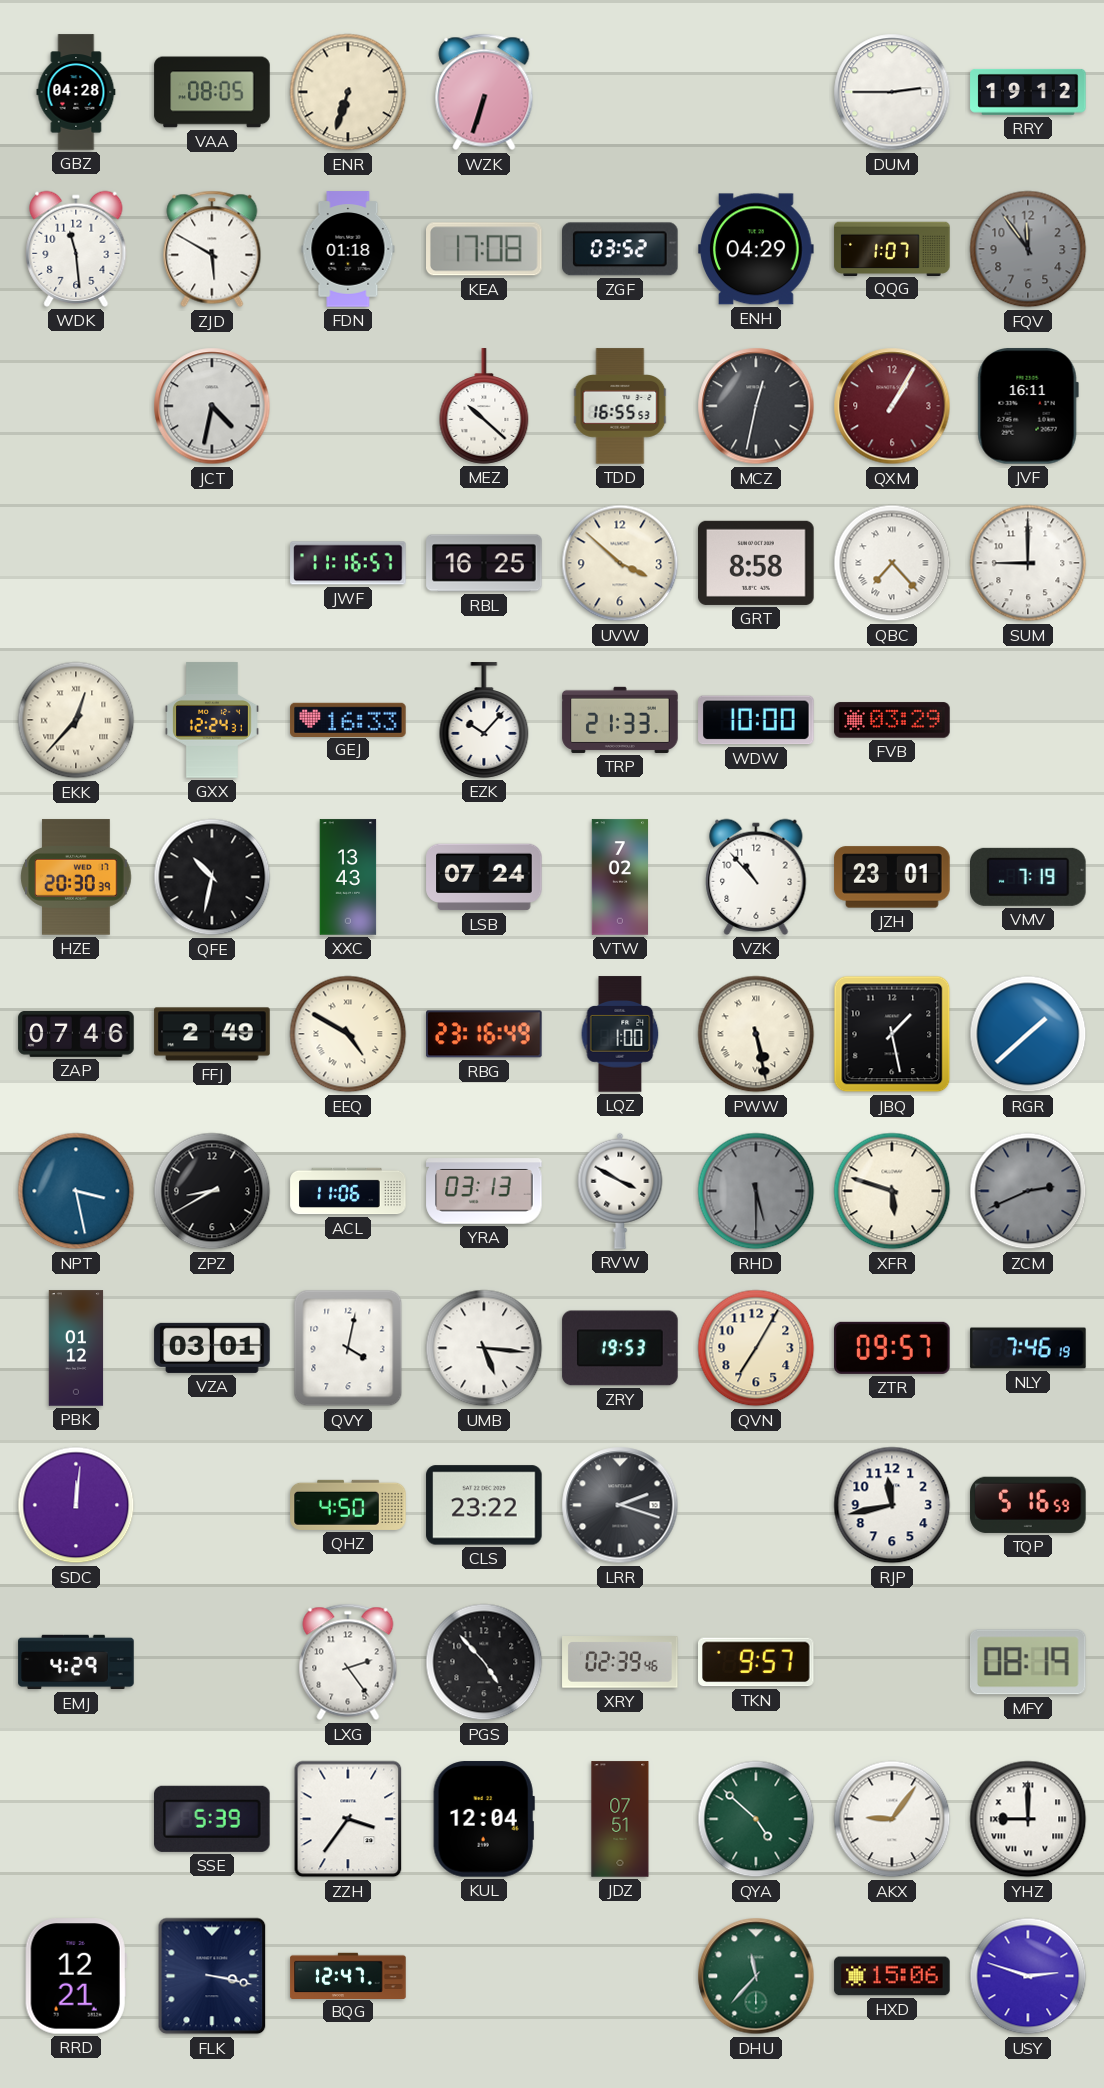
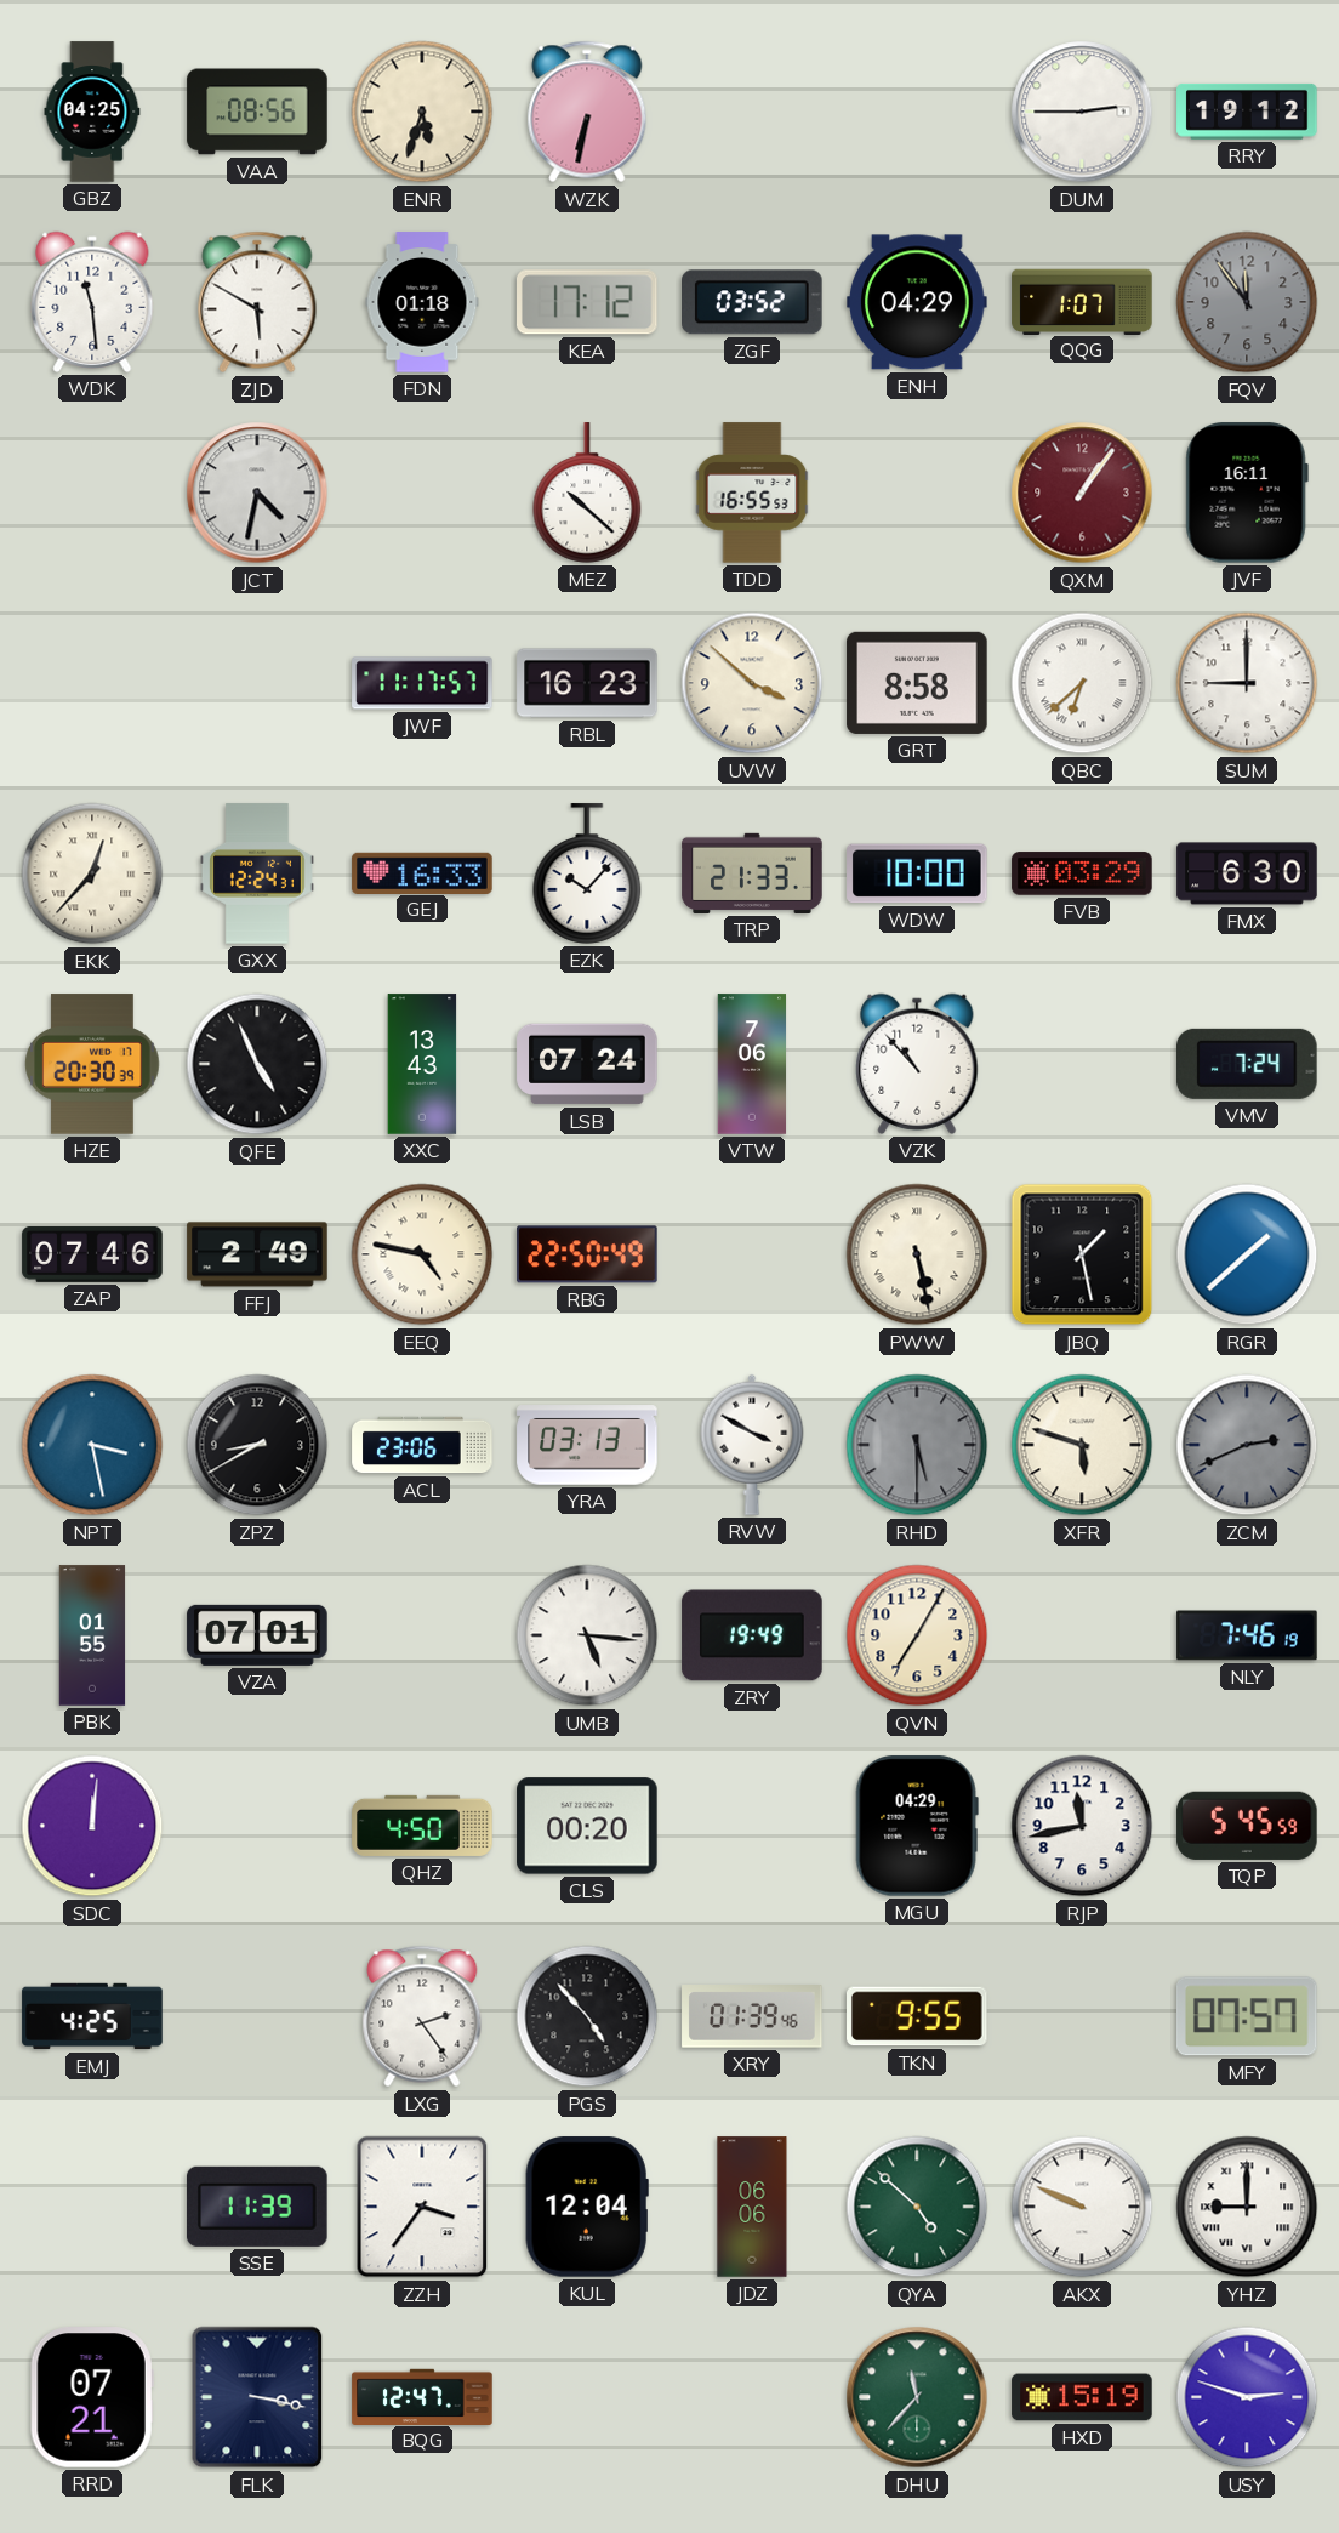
GBZ: 04:28 -> 04:25
VAA: 08:05 -> 08:56
ENR: 6:33 -> 5:33
WZK: 6:33 -> 6:32
KEA: 17:08 -> 17:12
MCZ: 12:32 -> none
QXM: 1:05 -> 1:06
JWF: 11:16 -> 11:17
RBL: 16:25 -> 16:23
QBC: 7:23 -> 6:38
FMX: none -> 6:30
QFE: 10:32 -> 4:56
VTW: 7:02 -> 7:06
JZH: 23:01 -> none
VMV: 7:19 -> 7:24
EEQ: 4:50 -> 4:47
RBG: 23:16 -> 22:50
LQZ: 1:00 -> none
ACL: 11:06 -> 23:06
PBK: 01:12 -> 01:55
VZA: 03:01 -> 07:01
QVY: 4:02 -> none
ZRY: 19:53 -> 19:49
ZTR: 09:57 -> none
CLS: 23:22 -> 00:20
LRR: 2:18 -> none
MGU: none -> 04:29
TQP: 5:16 -> 5:45
EMJ: 4:29 -> 4:25
XRY: 02:39 -> 01:39
TKN: 9:57 -> 9:55
MFY: 08:19 -> 07:57
SSE: 5:39 -> 11:39
JDZ: 07:51 -> 06:06
AKX: 9:06 -> 9:49
RRD: 12:21 -> 07:21
HXD: 15:06 -> 15:19
